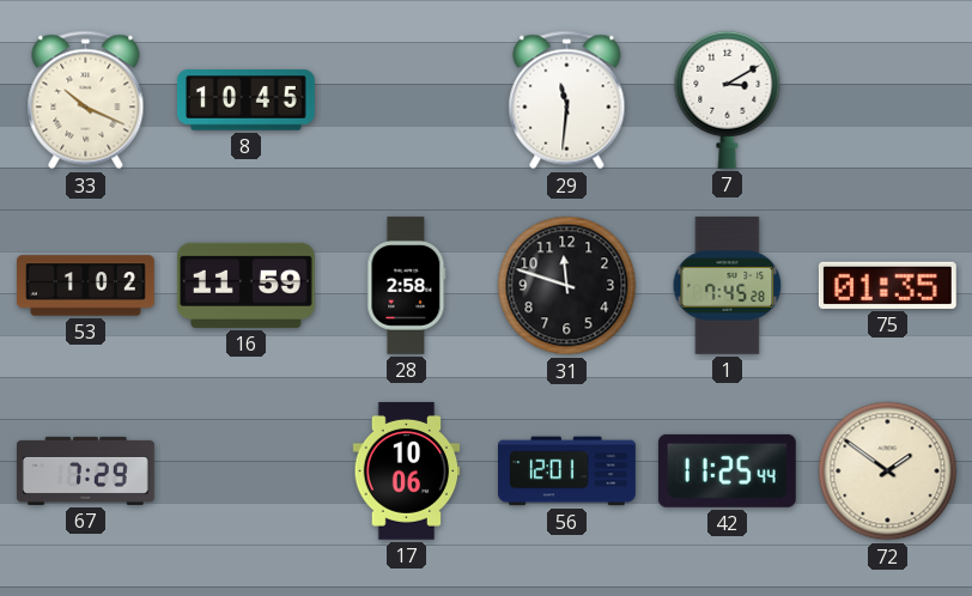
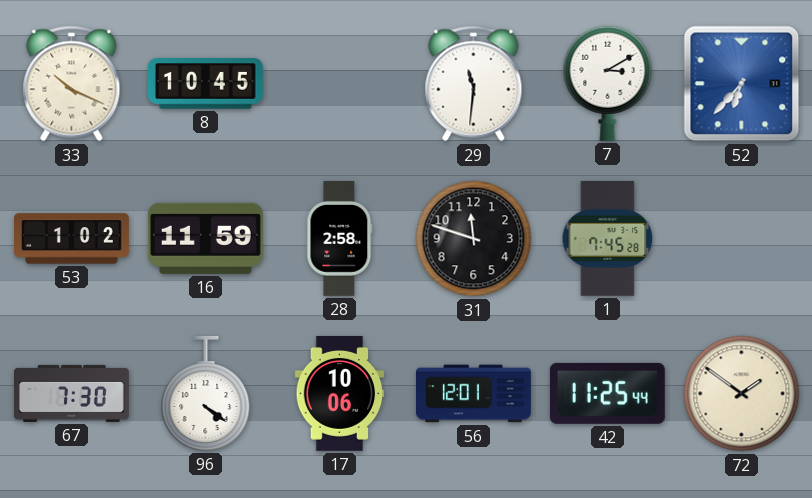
52: none -> 6:37
75: 01:35 -> none
67: 7:29 -> 7:30
96: none -> 4:21
